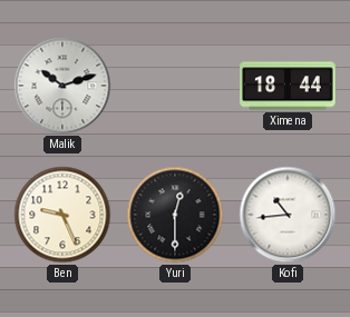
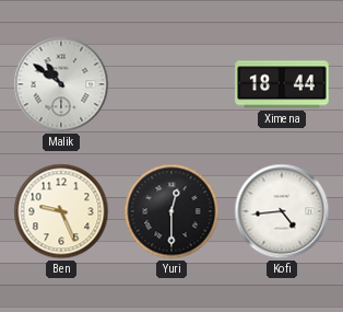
Malik: 10:12 -> 10:51
Kofi: 10:44 -> 4:44
